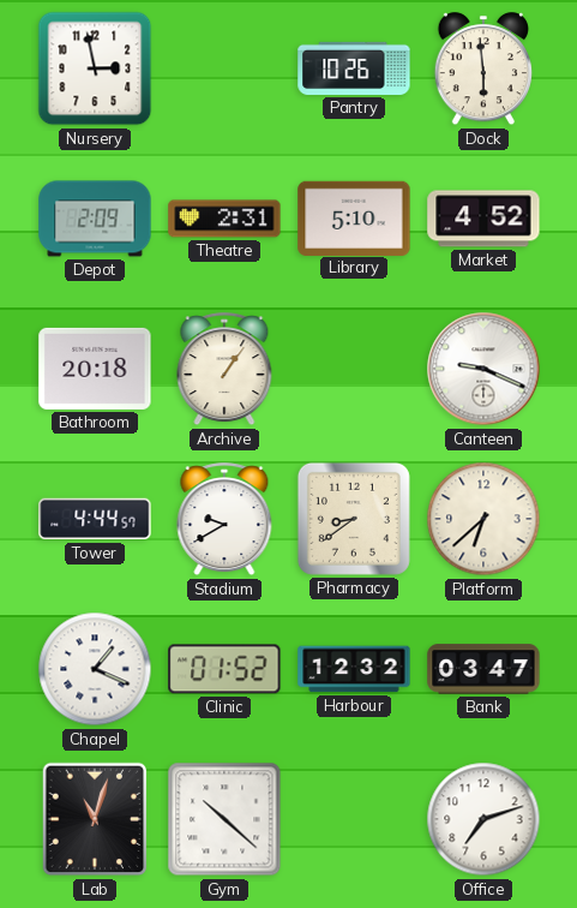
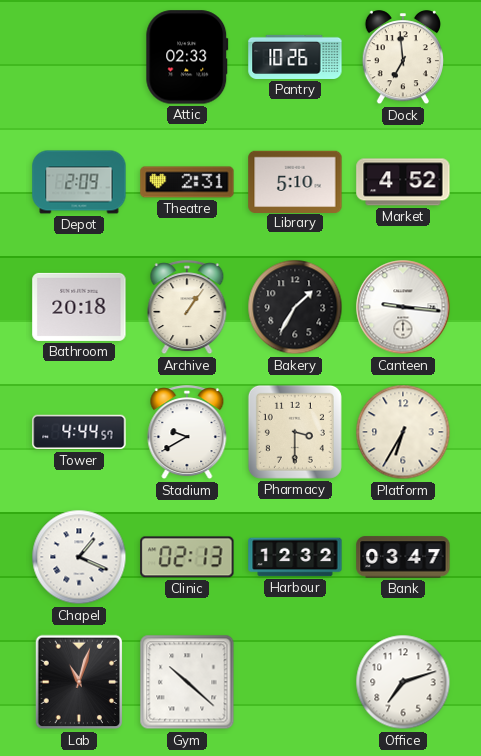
Nursery: 2:58 -> none
Attic: none -> 02:33
Dock: 5:59 -> 6:59
Bakery: none -> 1:35
Canteen: 9:19 -> 9:16
Pharmacy: 8:39 -> 3:30
Platform: 6:38 -> 6:35
Clinic: 01:52 -> 02:13
